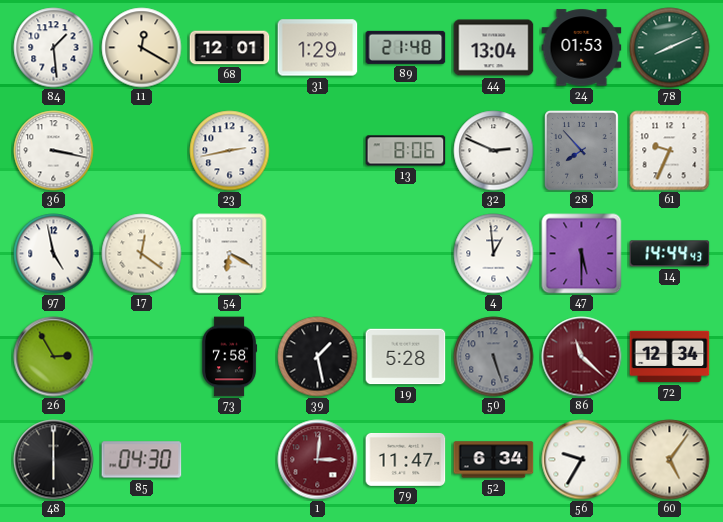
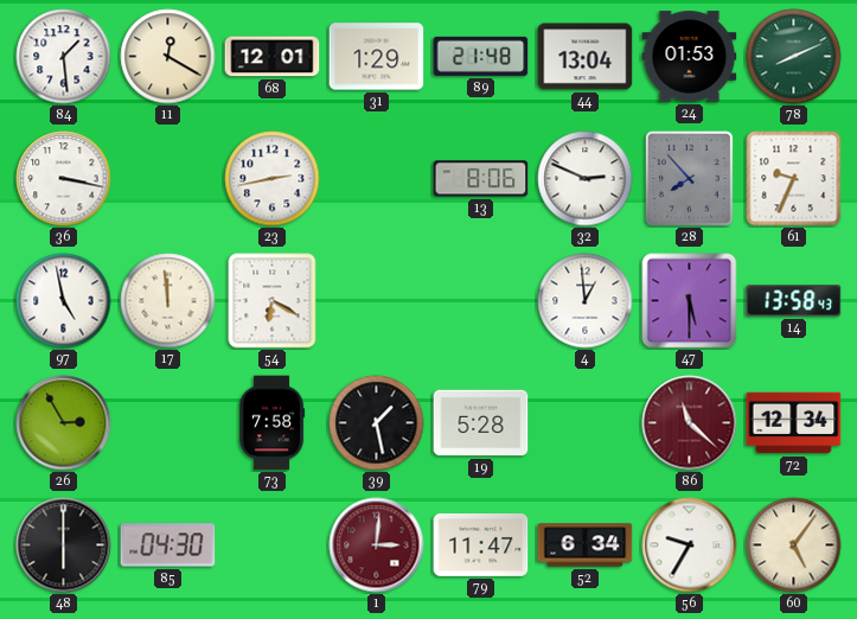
17: 12:21 -> 11:59
14: 14:44 -> 13:58
50: 5:27 -> none
